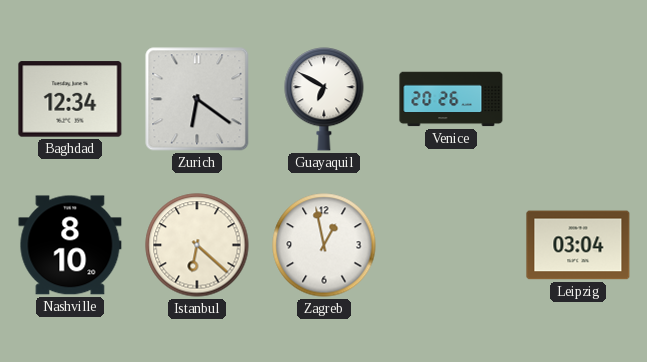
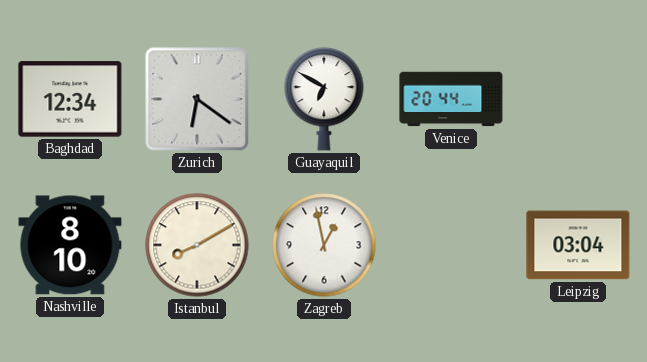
Venice: 20:26 -> 20:44
Istanbul: 6:22 -> 8:10
